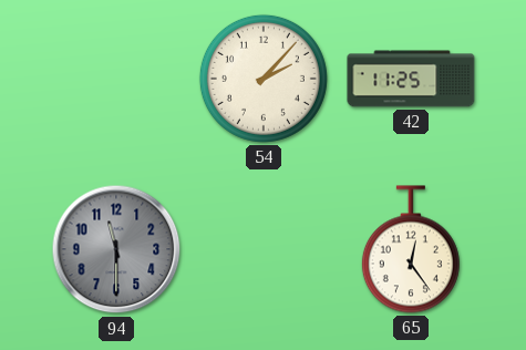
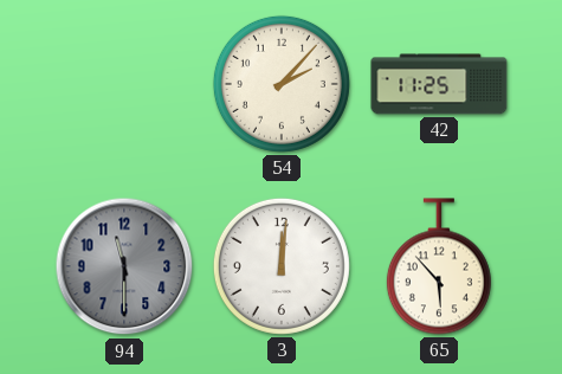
3: none -> 12:01
65: 12:24 -> 5:53
